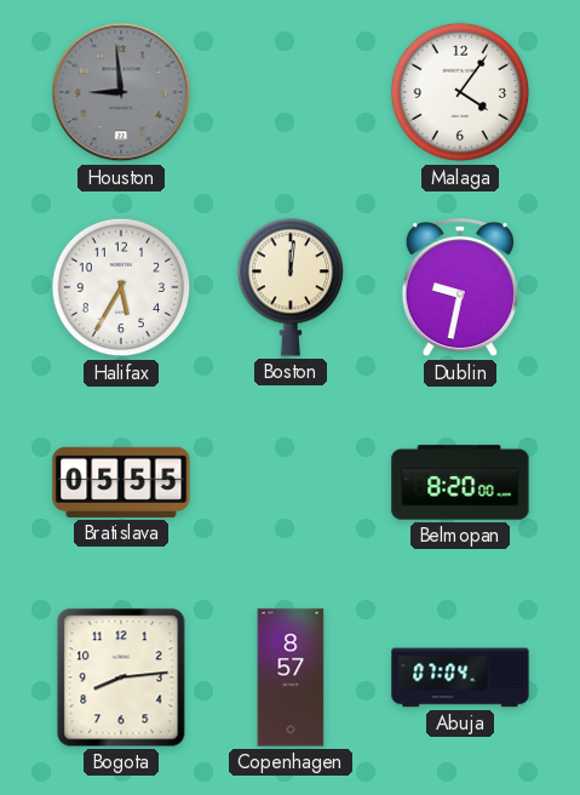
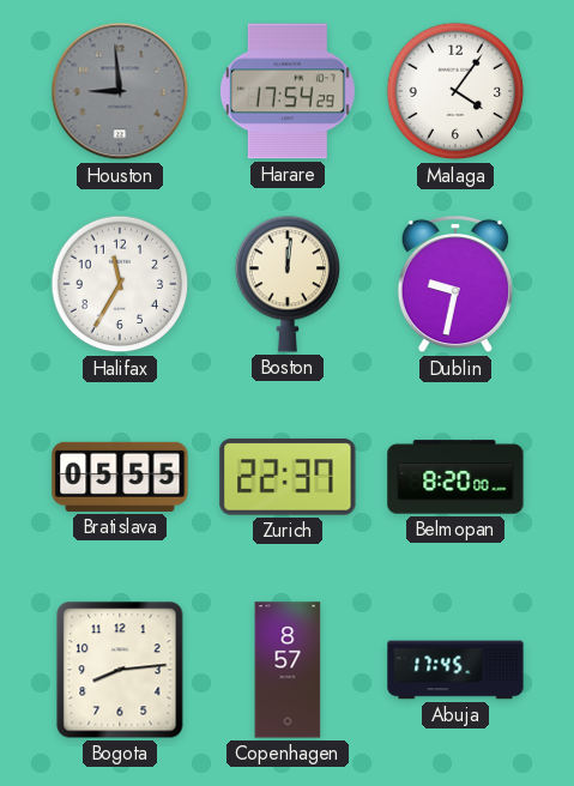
Harare: none -> 17:54
Halifax: 5:35 -> 11:35
Zurich: none -> 22:37
Abuja: 07:04 -> 17:45
